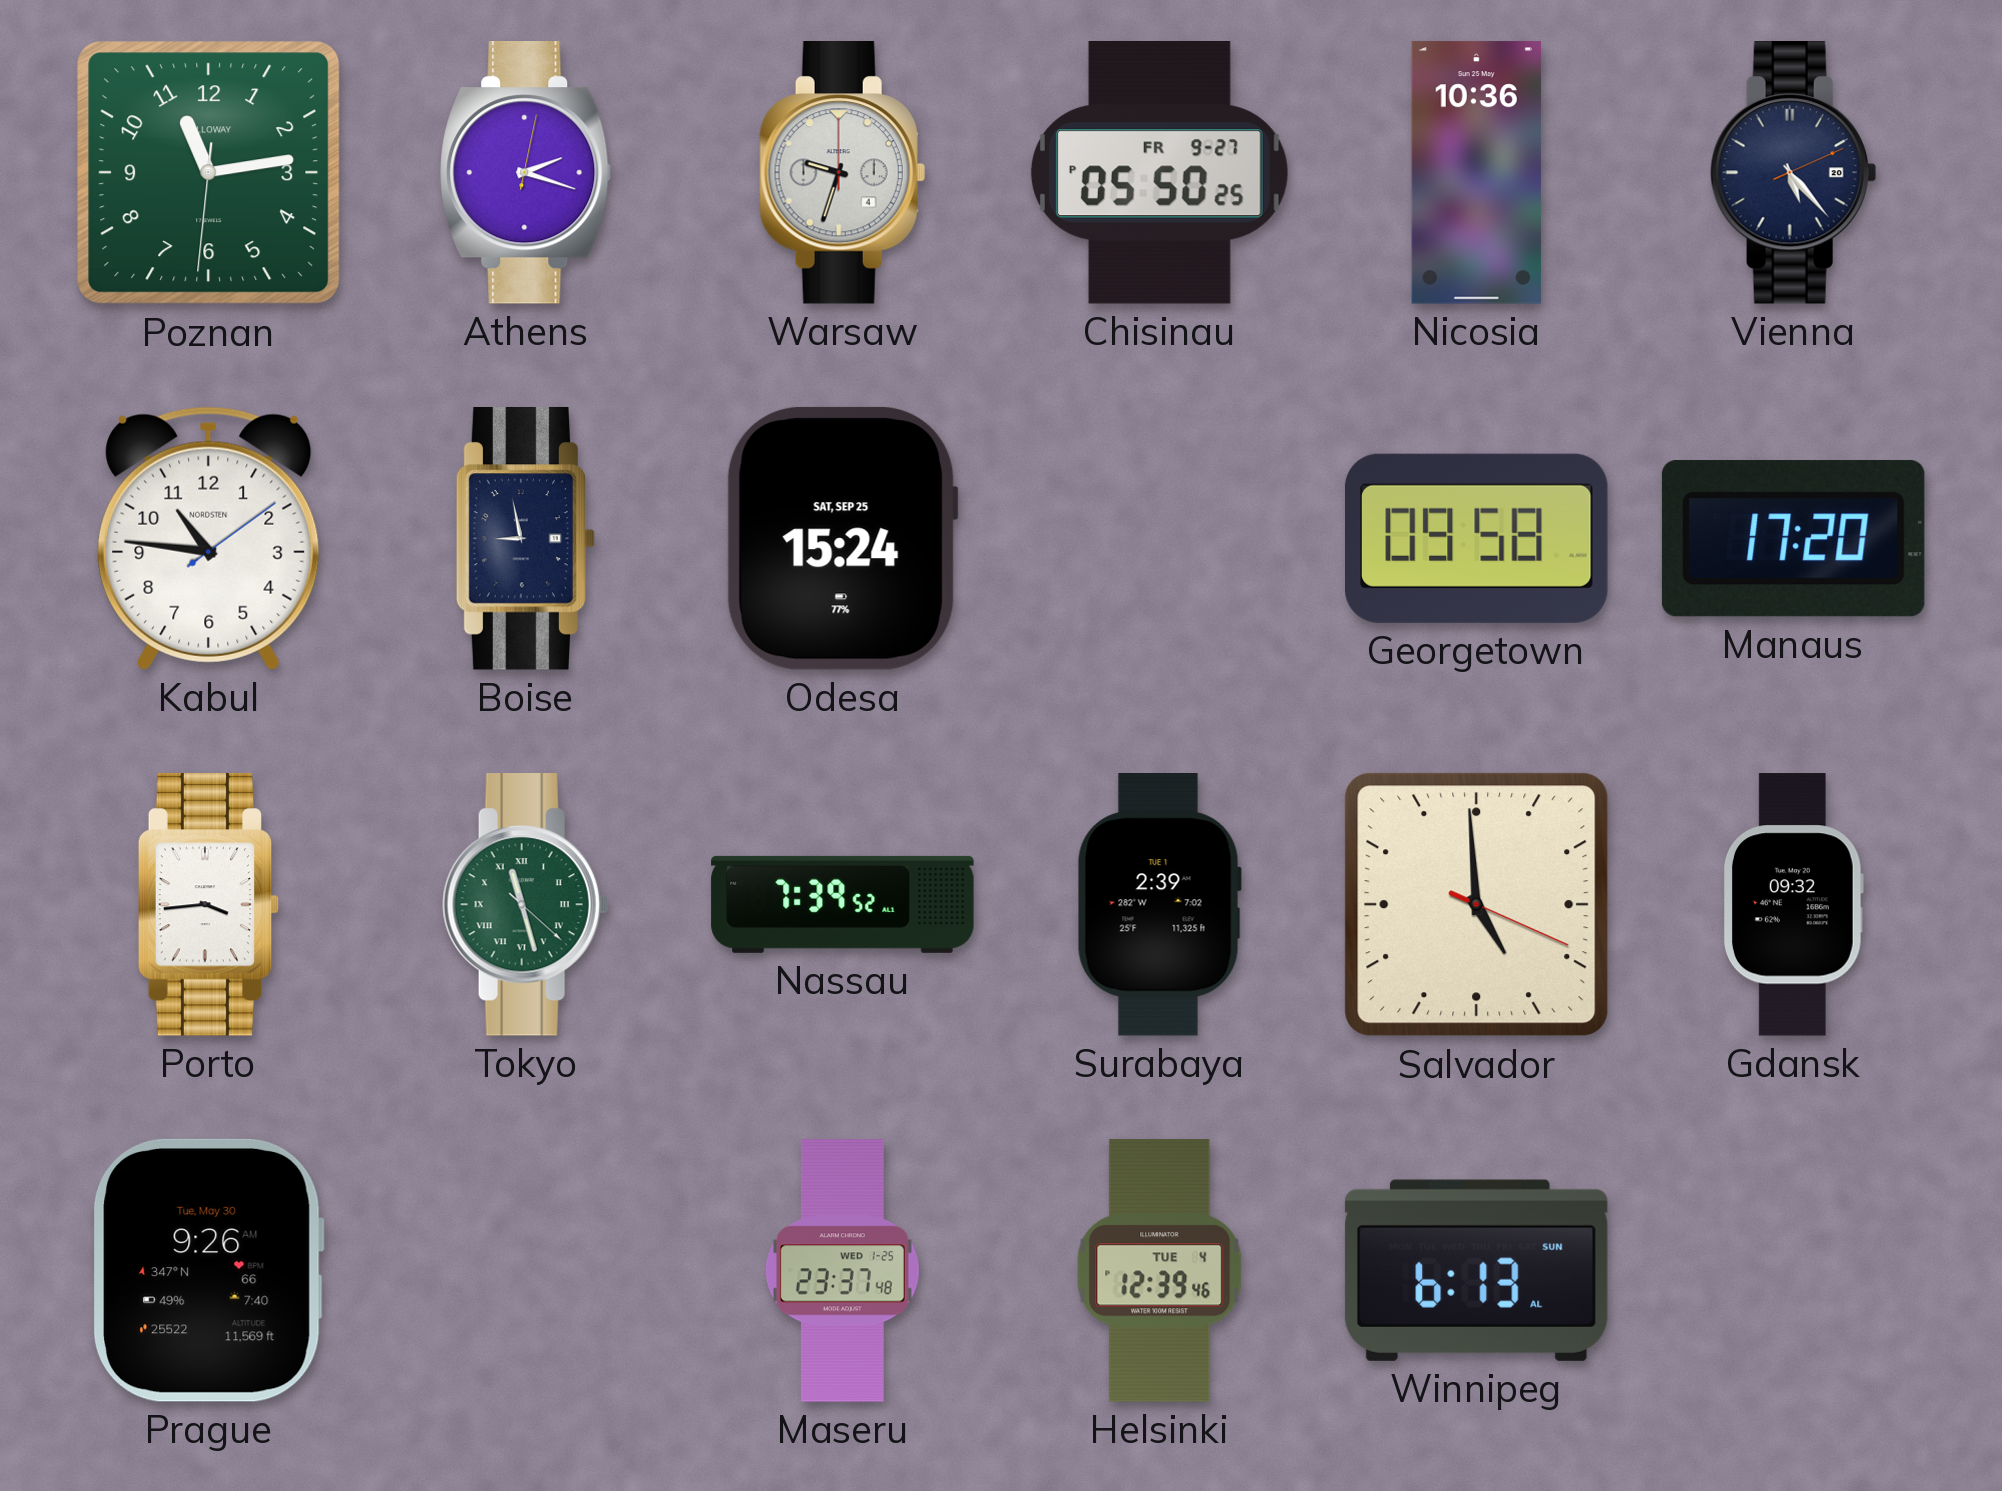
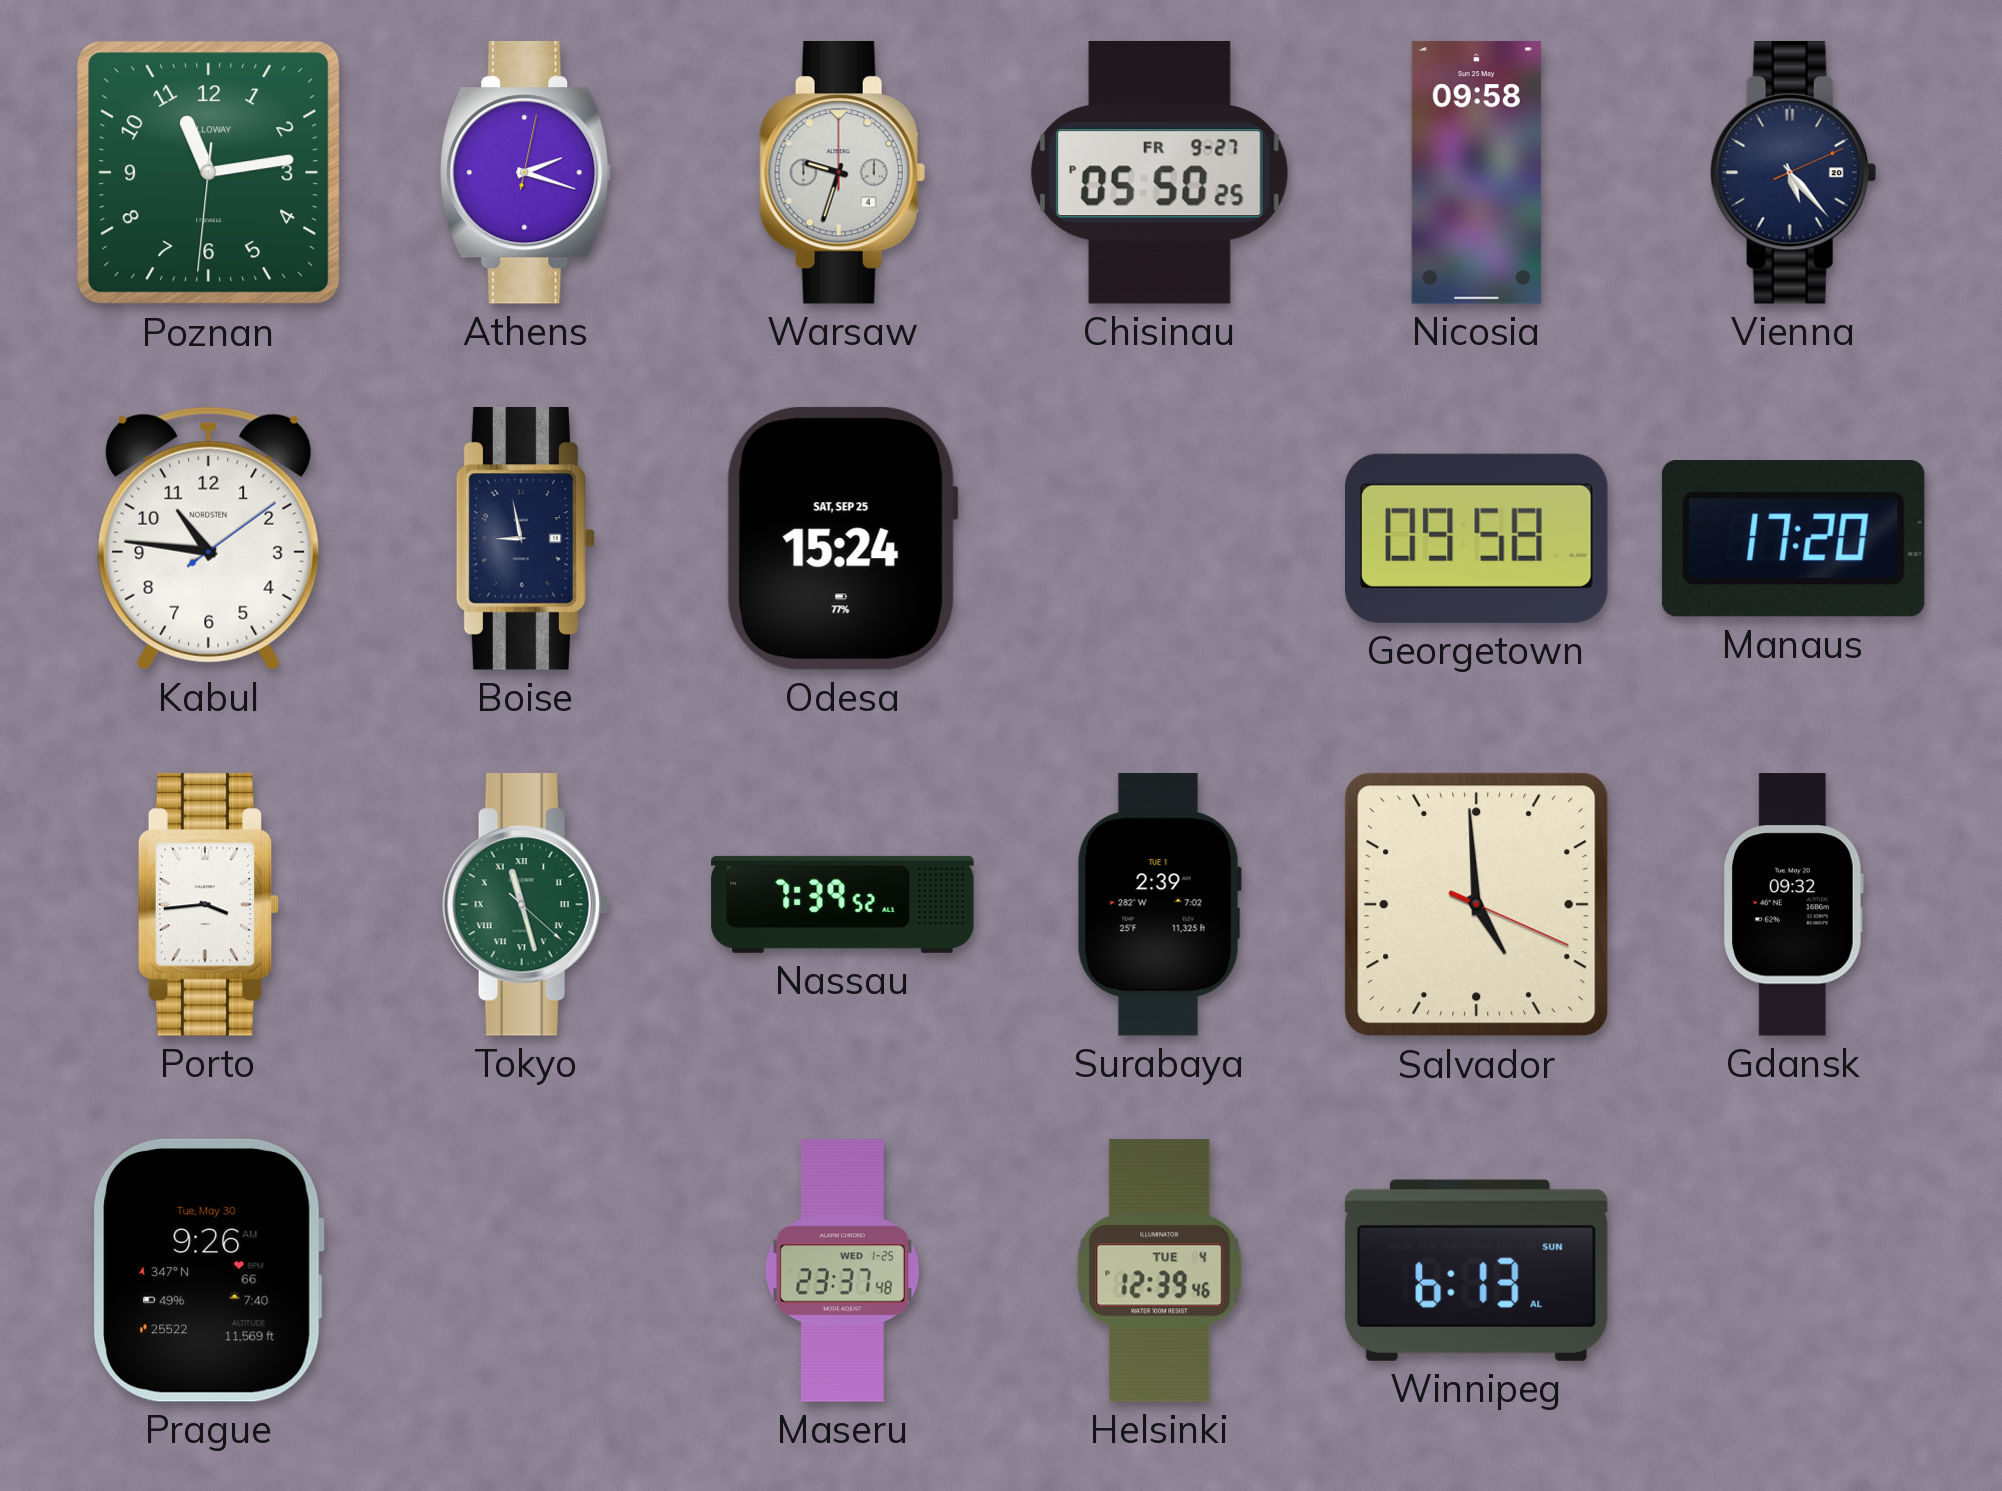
Nicosia: 10:36 -> 09:58
